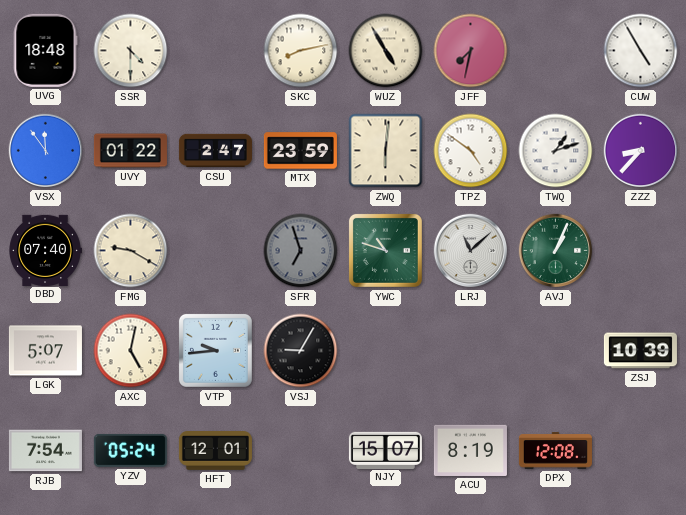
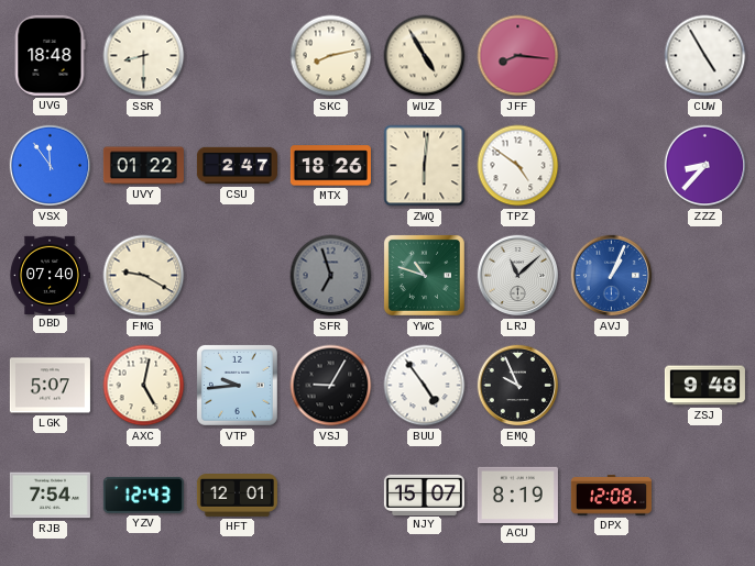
SSR: 4:30 -> 8:30
JFF: 7:32 -> 8:16
MTX: 23:59 -> 18:26
TWQ: 1:12 -> none
AVJ dial: green -> blue
BUU: none -> 4:54
EMQ: none -> 9:56
ZSJ: 10:39 -> 9:48
YZV: 05:24 -> 12:43
